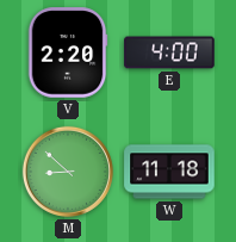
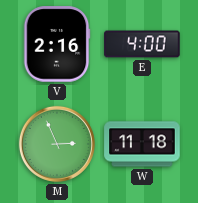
V: 2:20 -> 2:16
M: 8:52 -> 2:56
